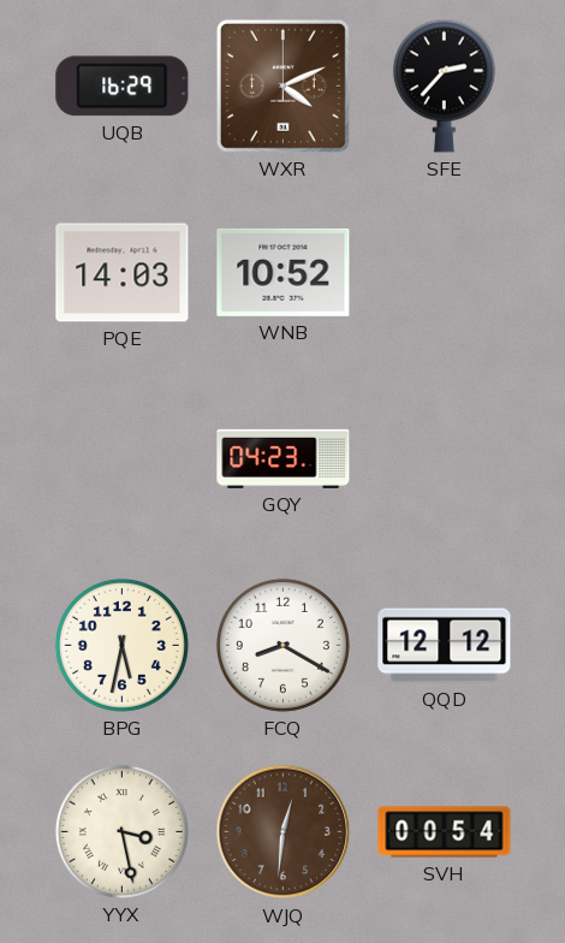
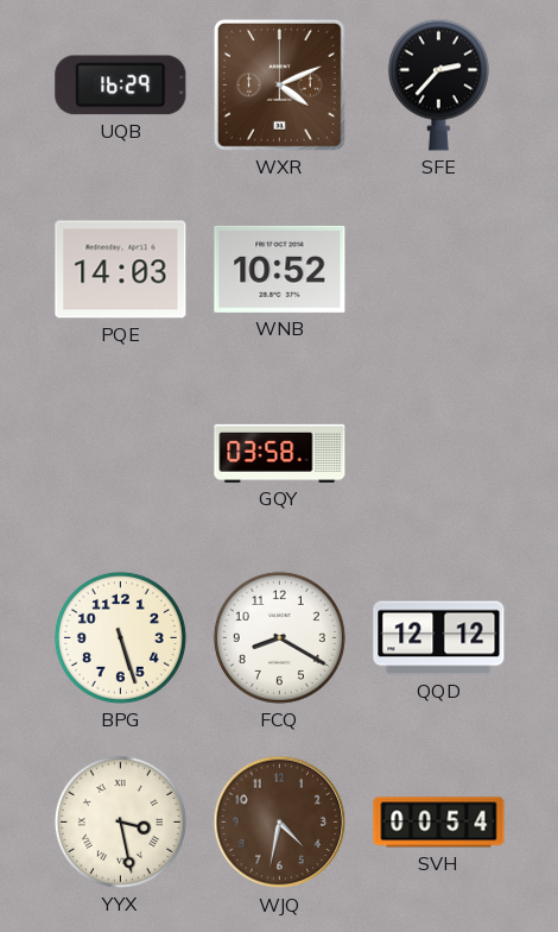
GQY: 04:23 -> 03:58
BPG: 5:32 -> 5:27
WJQ: 12:31 -> 4:32
